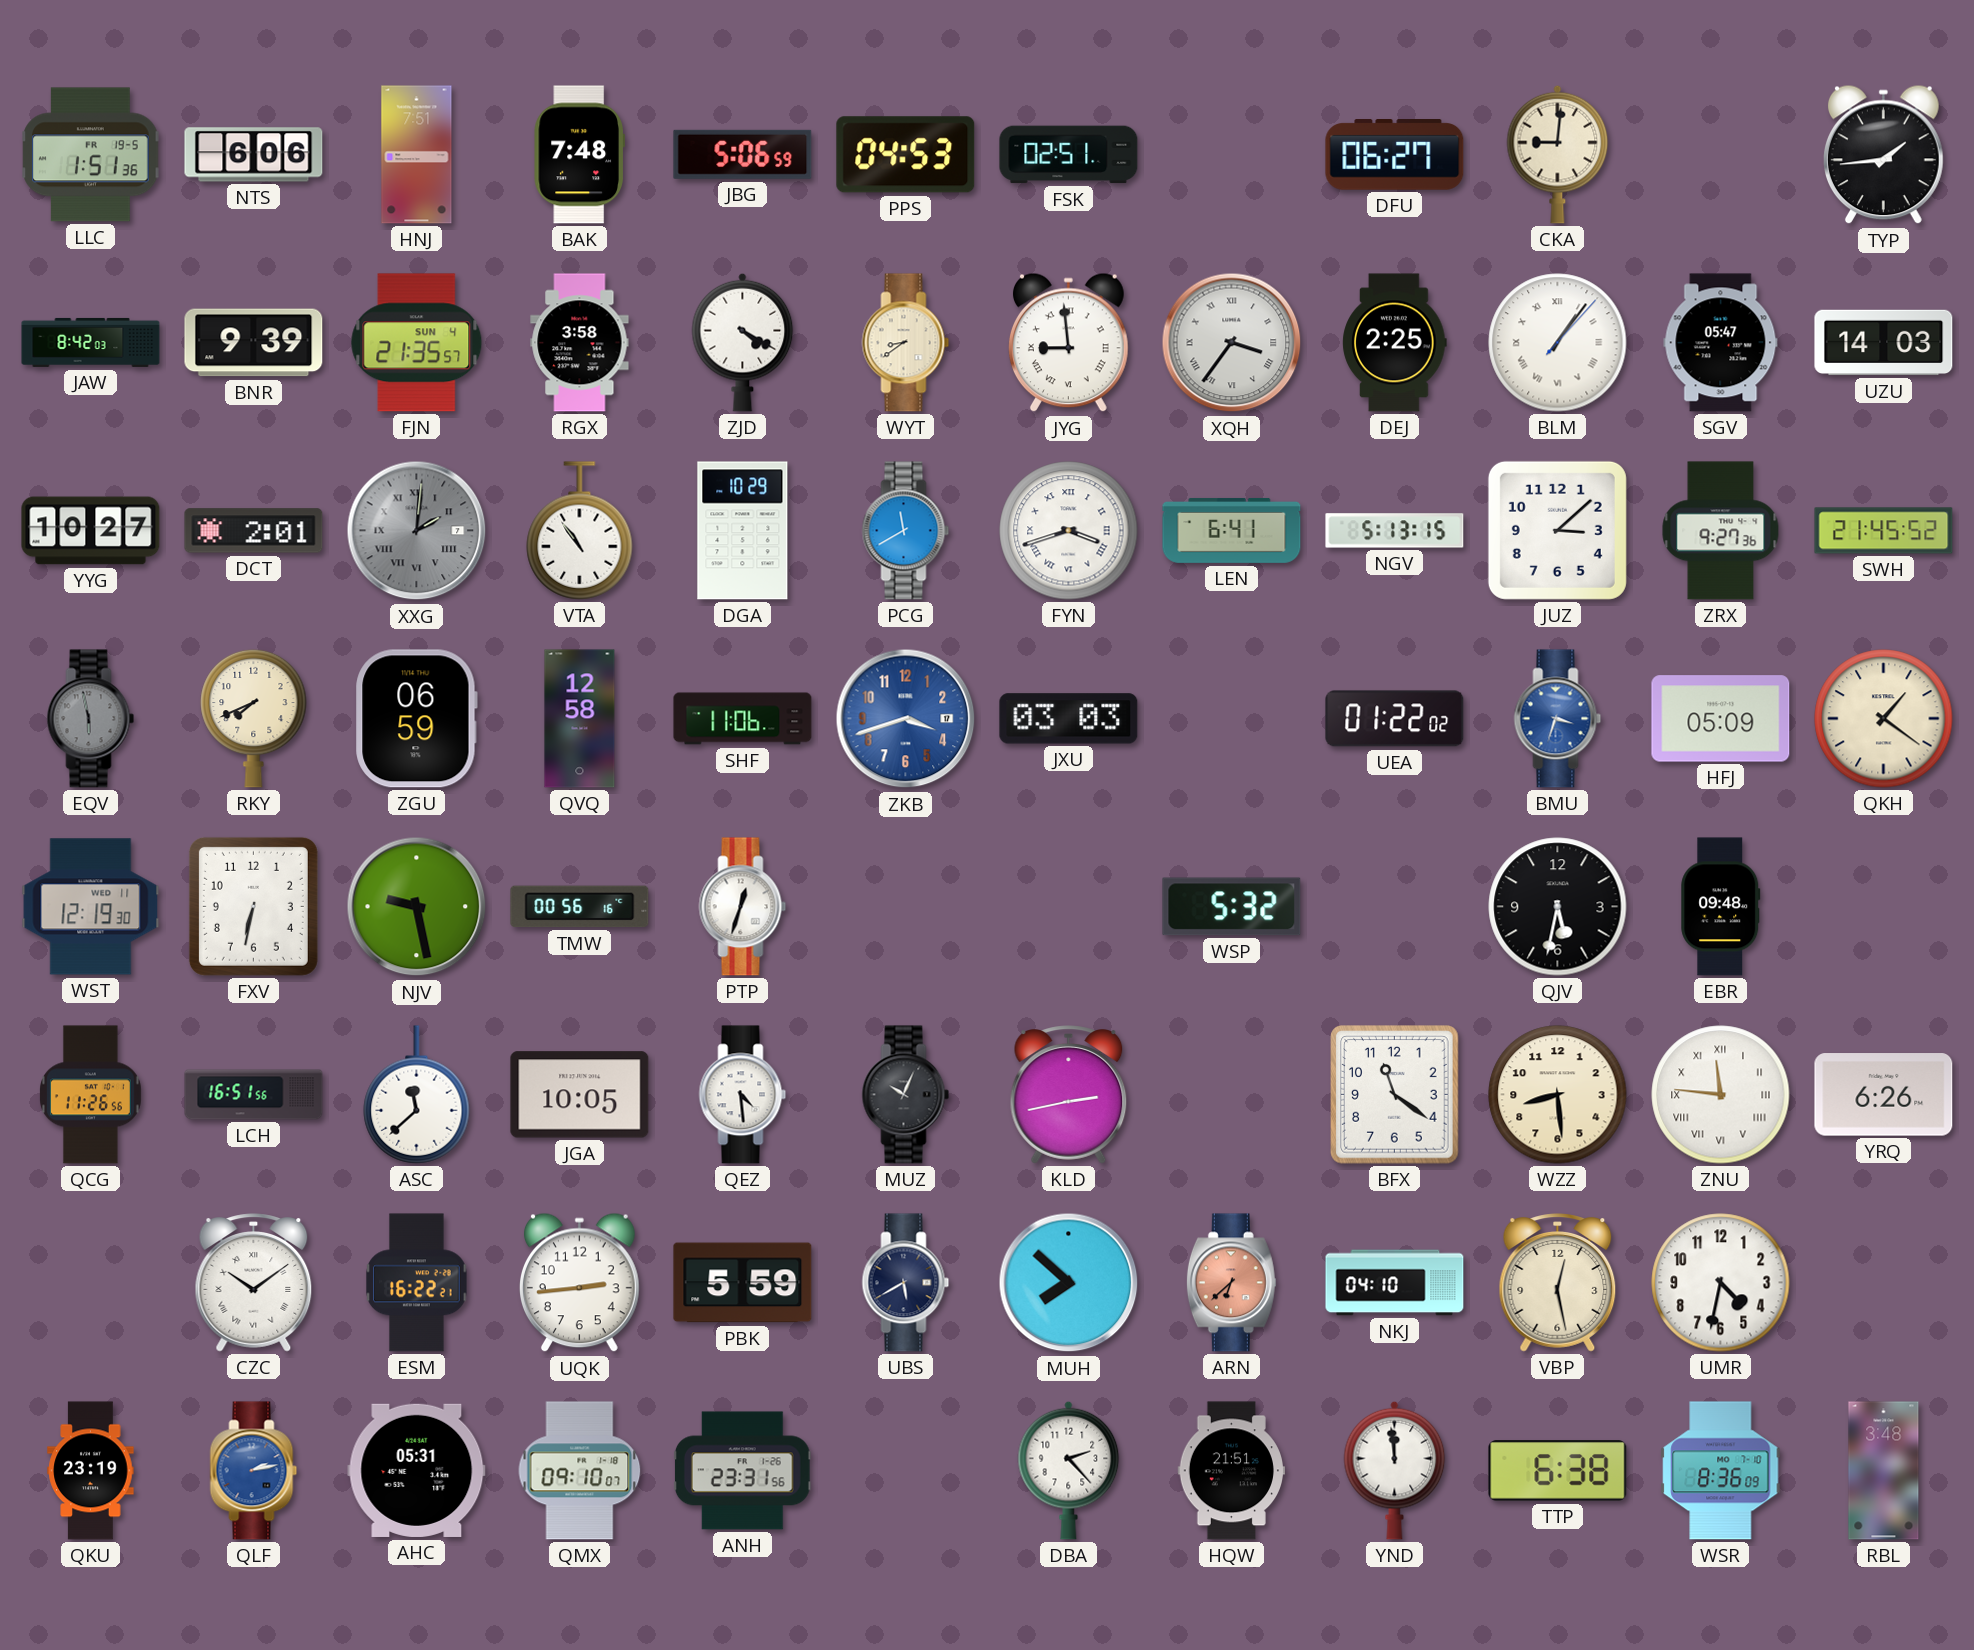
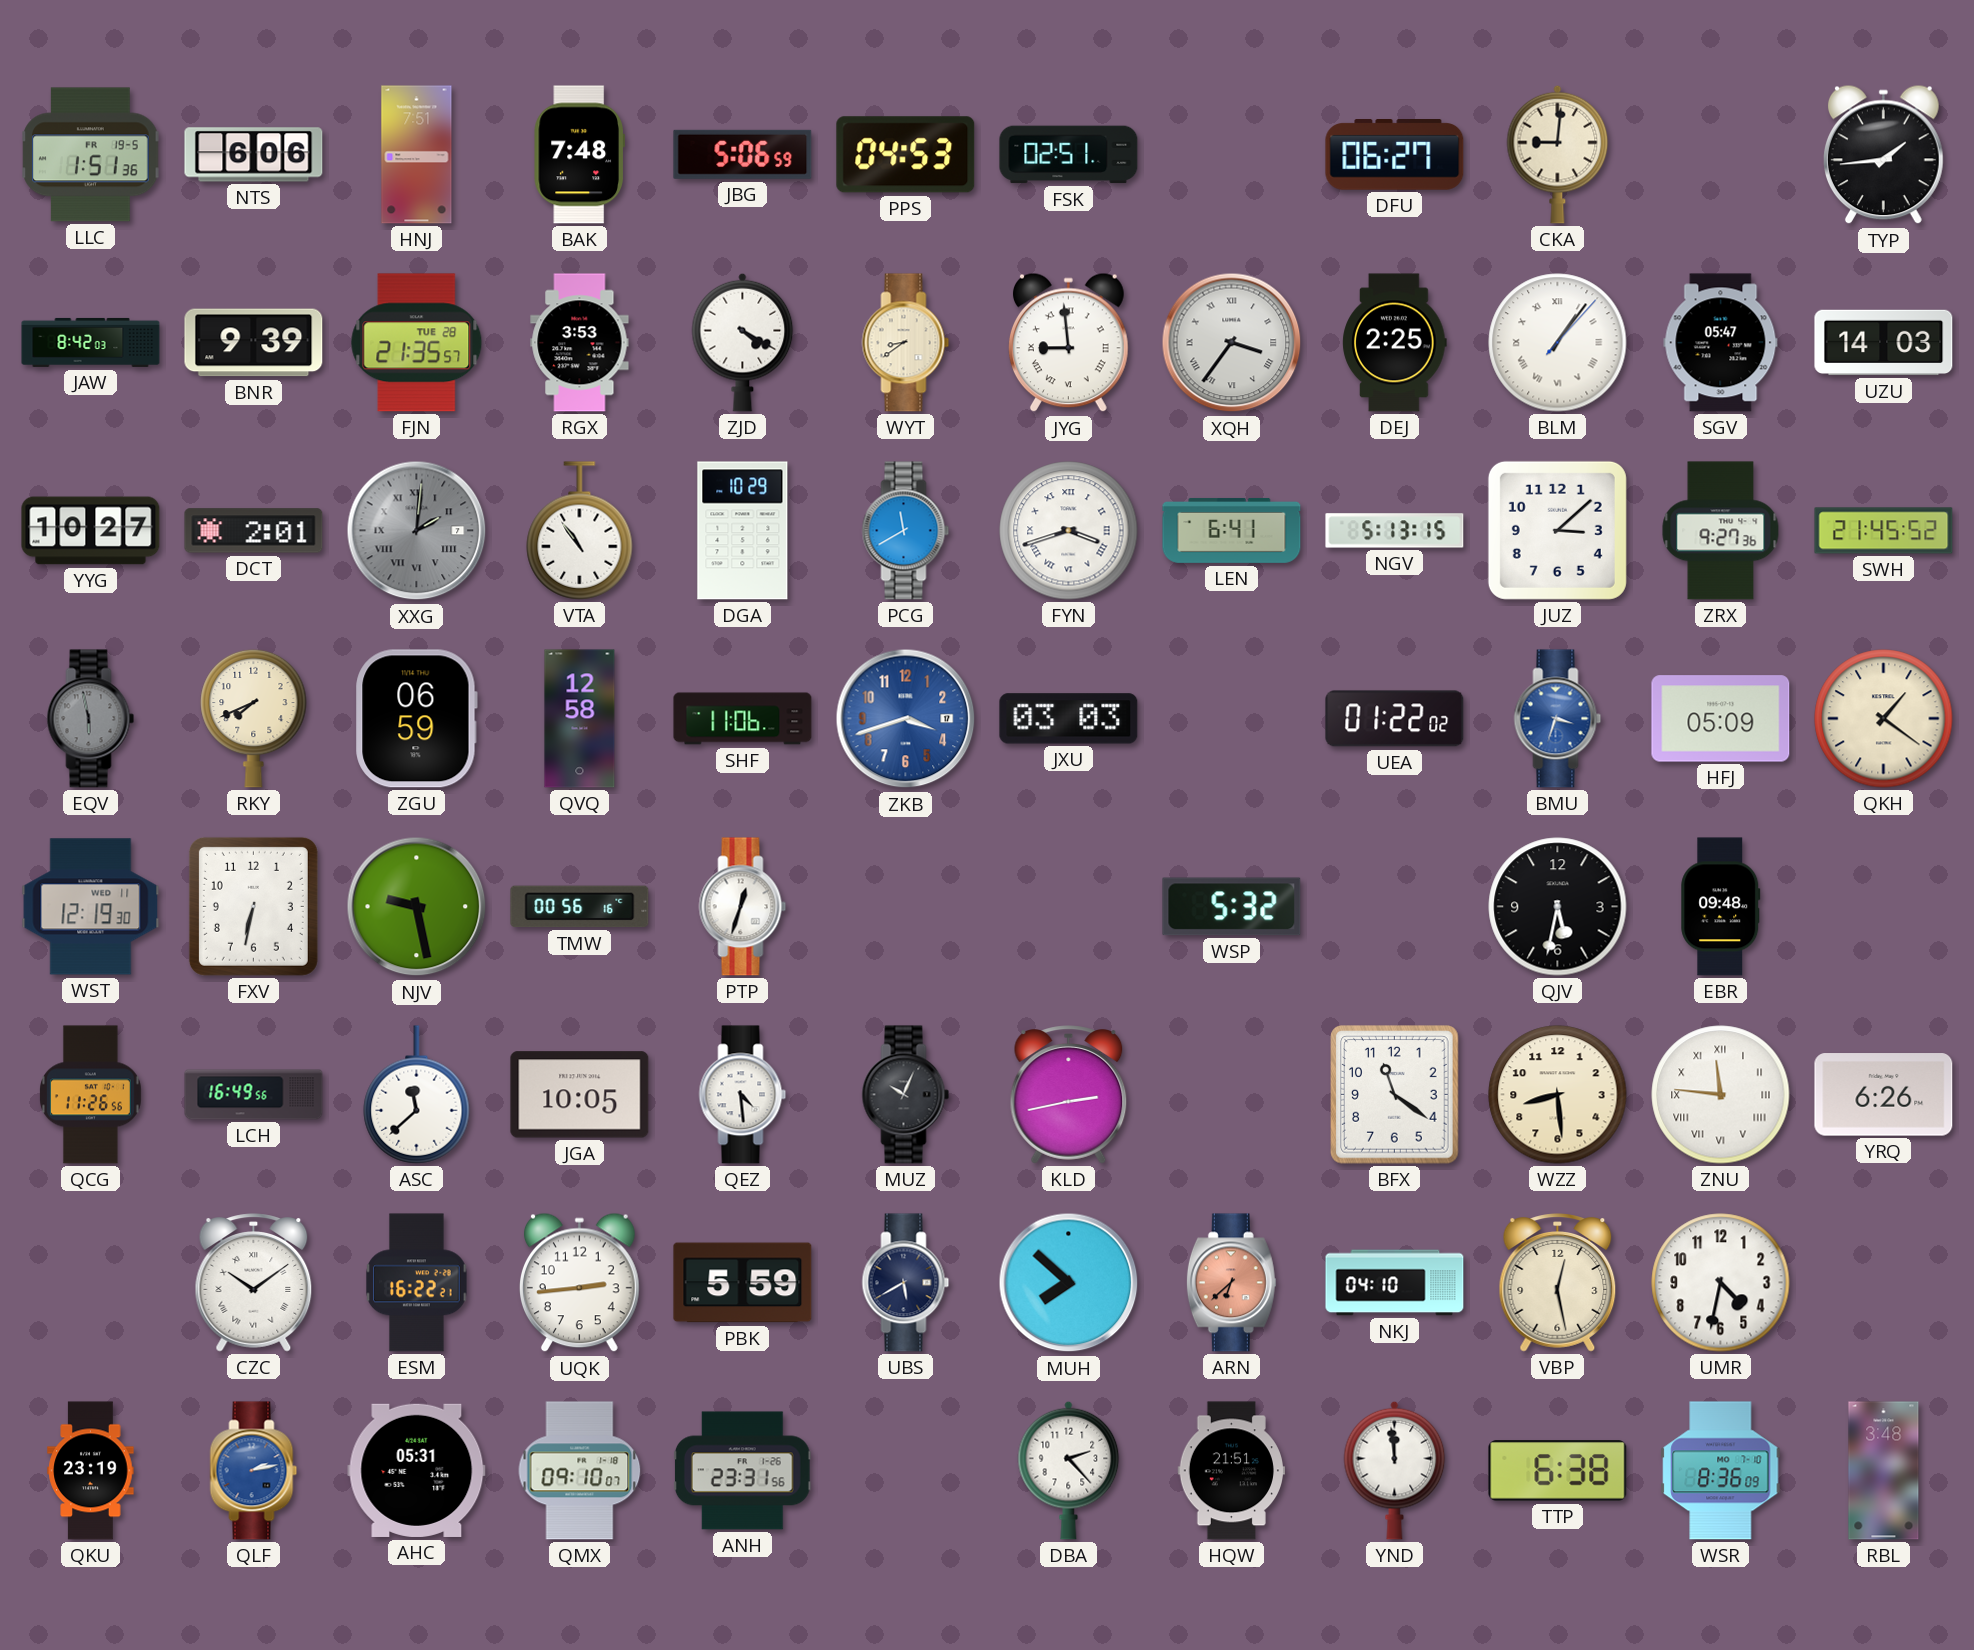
FJN date: SUN 4 -> TUE 28
RGX: 3:58 -> 3:53
LCH: 16:51 -> 16:49
